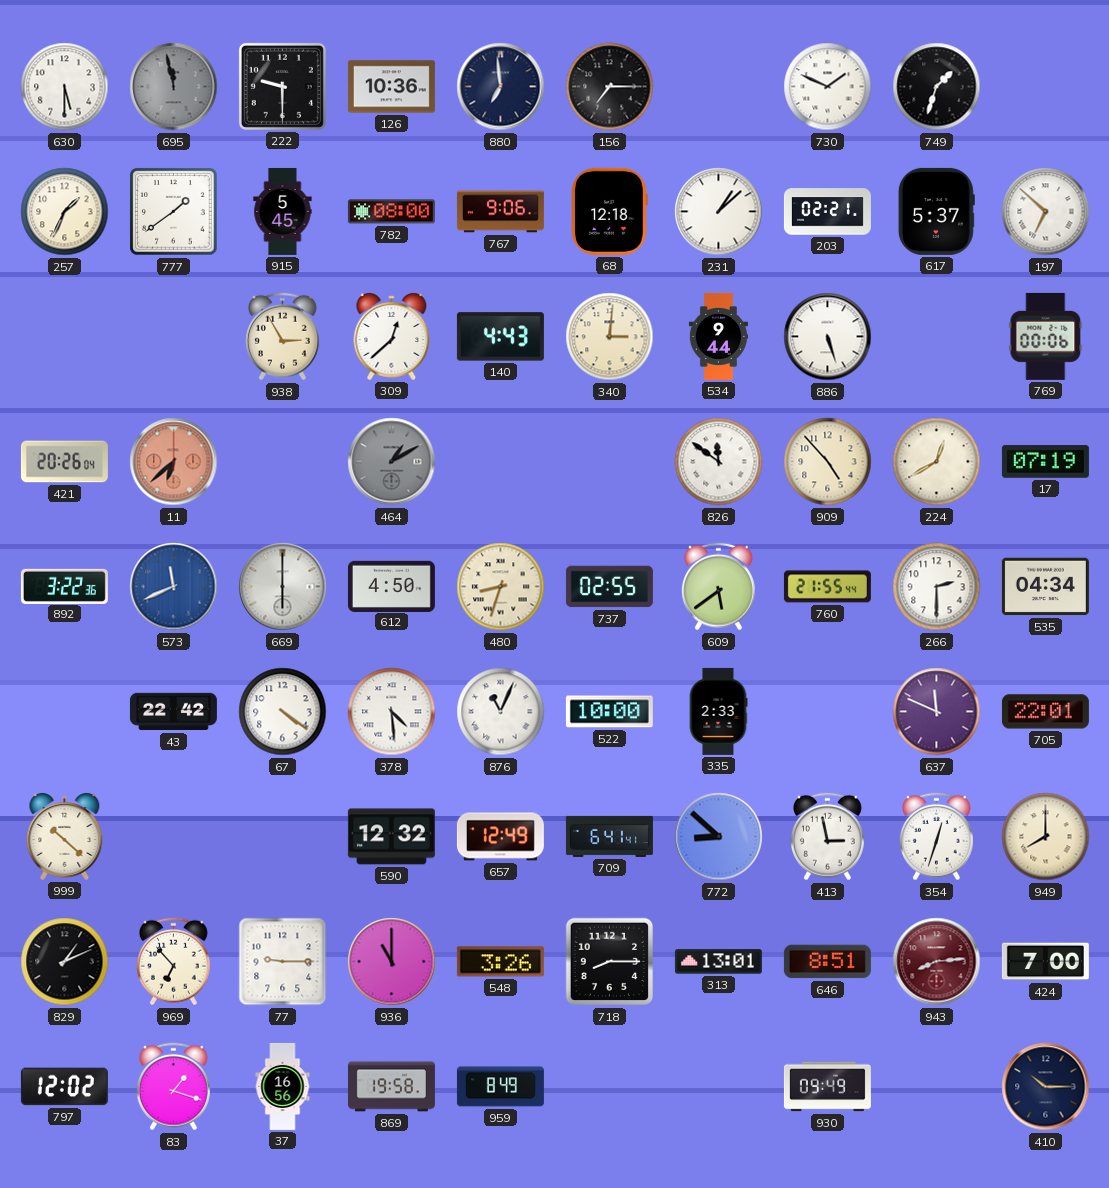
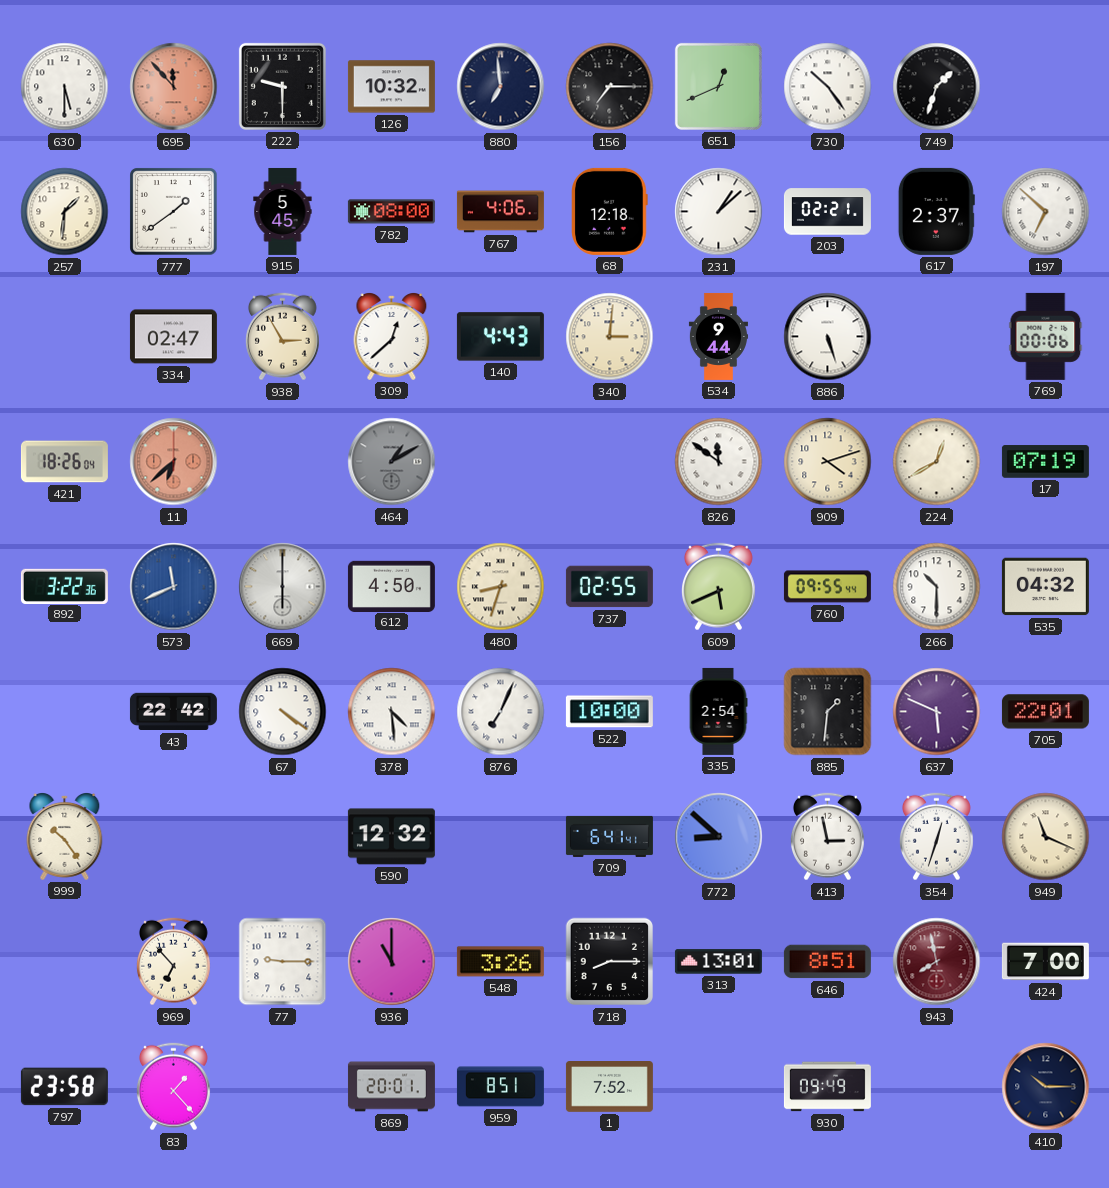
695: 11:58 -> 11:53
695 dial: grey -> salmon
126: 10:36 -> 10:32
651: none -> 12:41
730: 1:49 -> 10:24
257: 1:34 -> 1:31
767: 9:06 -> 4:06
617: 5:37 -> 2:37
334: none -> 02:47
421: 20:26 -> 18:26
909: 4:53 -> 4:12
609: 5:39 -> 5:41
760: 21:55 -> 09:55
266: 2:30 -> 10:30
535: 04:34 -> 04:32
876: 11:04 -> 7:04
335: 2:33 -> 2:54
885: none -> 1:31
637: 11:49 -> 5:49
999: 10:22 -> 10:24
657: 12:49 -> none
949: 8:00 -> 11:19
829: 1:11 -> none
943: 8:14 -> 7:58
797: 12:02 -> 23:58
83: 1:18 -> 1:23
37: 16:56 -> none
869: 19:58 -> 20:01
959: 8:49 -> 8:51
1: none -> 7:52
